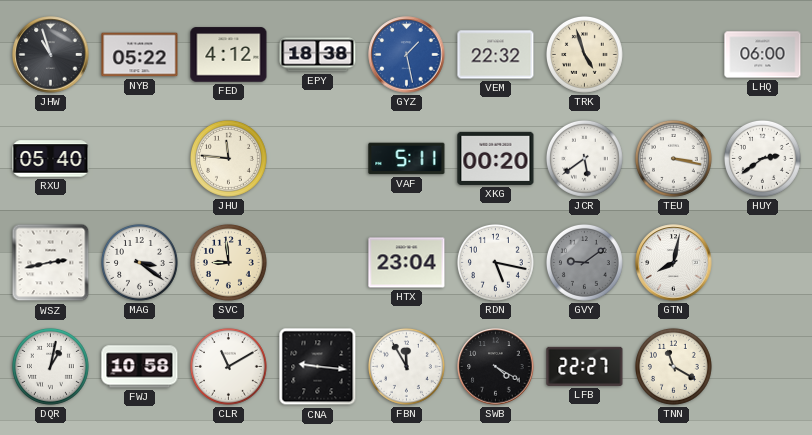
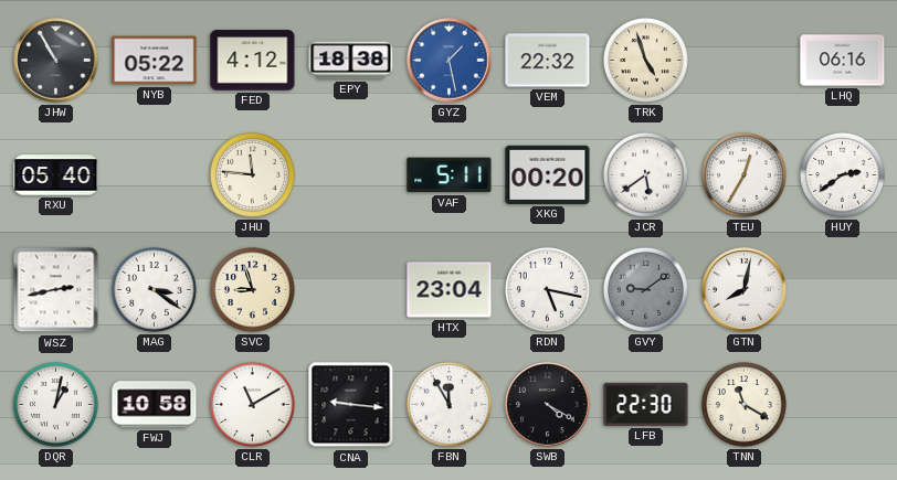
JHW: 10:57 -> 10:55
LHQ: 06:00 -> 06:16
TEU: 3:17 -> 12:35
SVC: 8:59 -> 8:57
LFB: 22:27 -> 22:30
